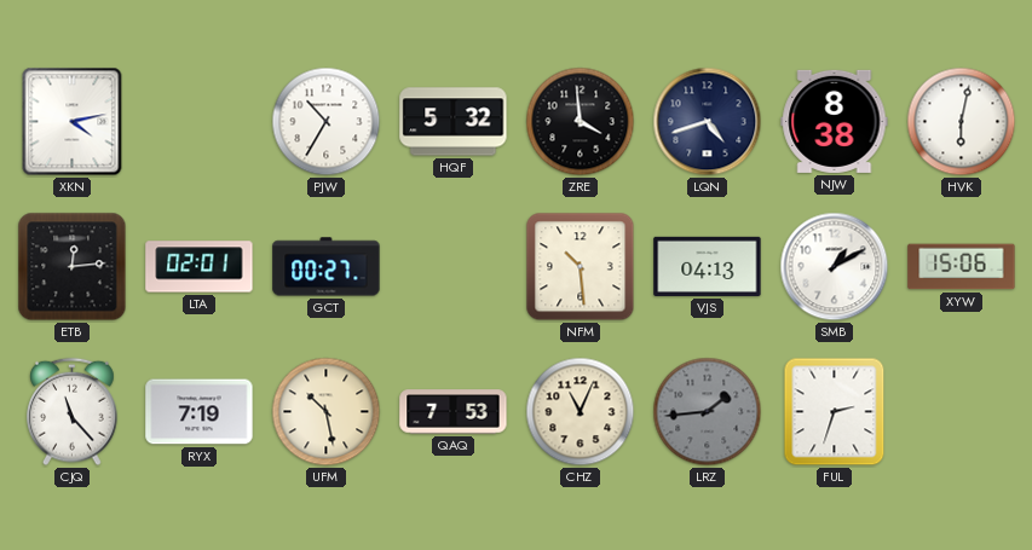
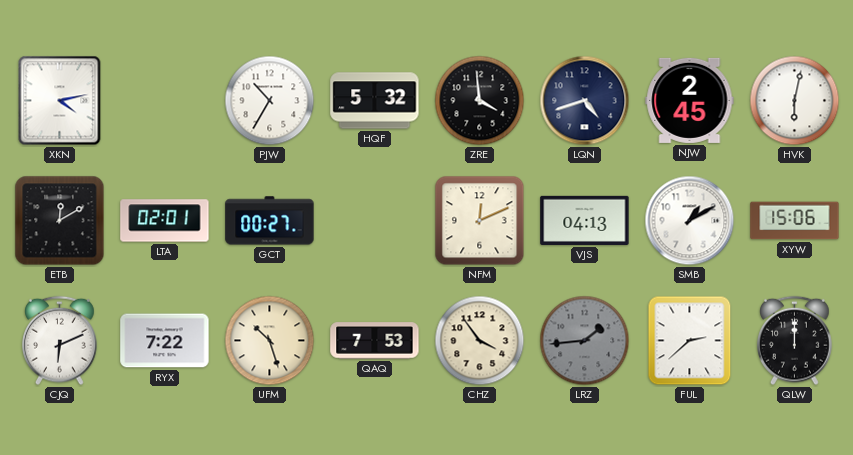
NJW: 8:38 -> 2:45
ETB: 12:14 -> 12:10
NFM: 10:29 -> 12:11
CJQ: 11:23 -> 6:11
RYX: 7:19 -> 7:22
UFM: 10:28 -> 10:27
CHZ: 11:04 -> 3:54
FUL: 2:33 -> 2:38
QLW: none -> 12:00
